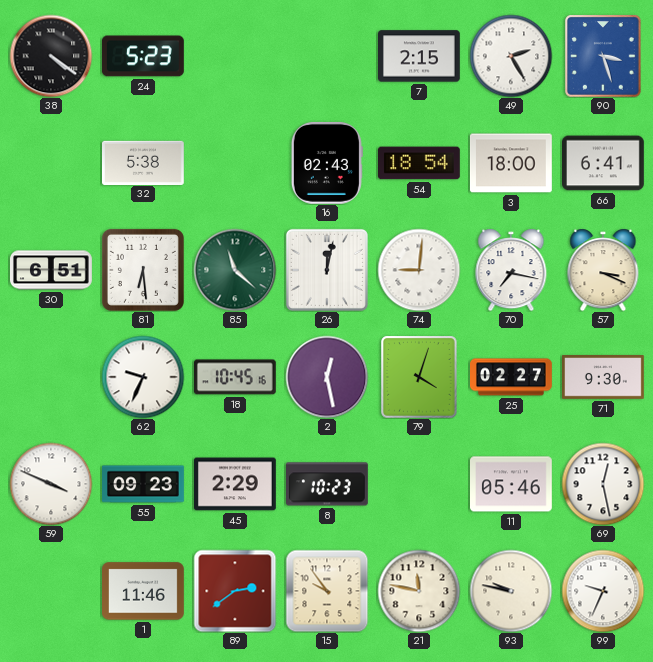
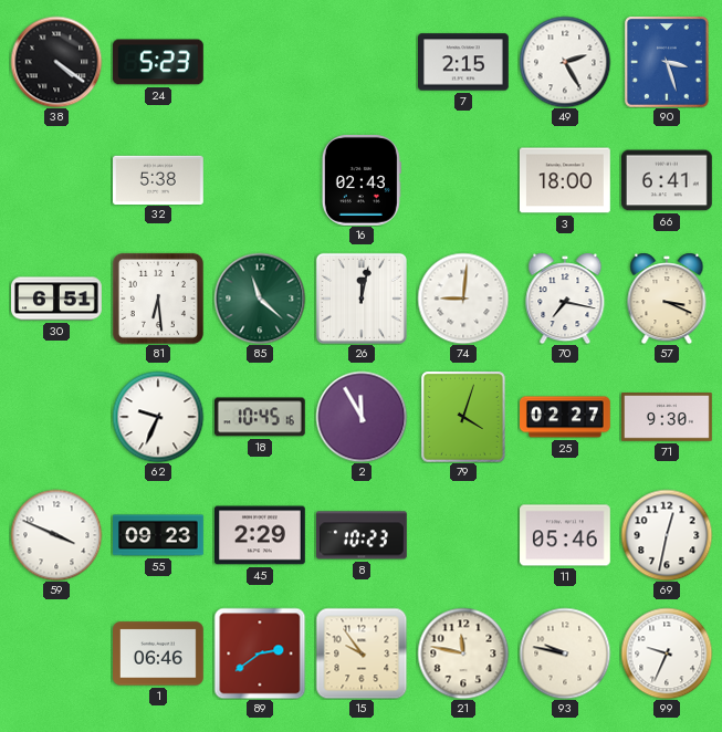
54: 18:54 -> none
2: 12:28 -> 11:55
69: 12:28 -> 12:32
1: 11:46 -> 06:46
